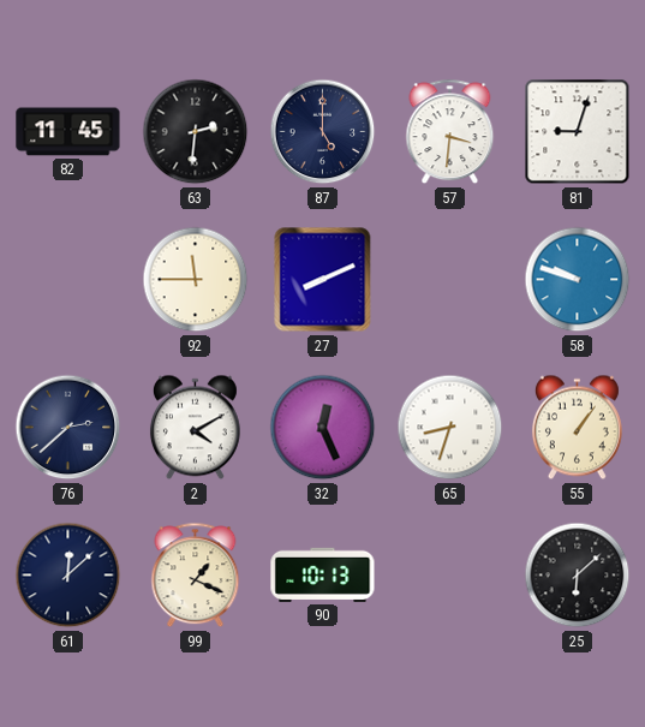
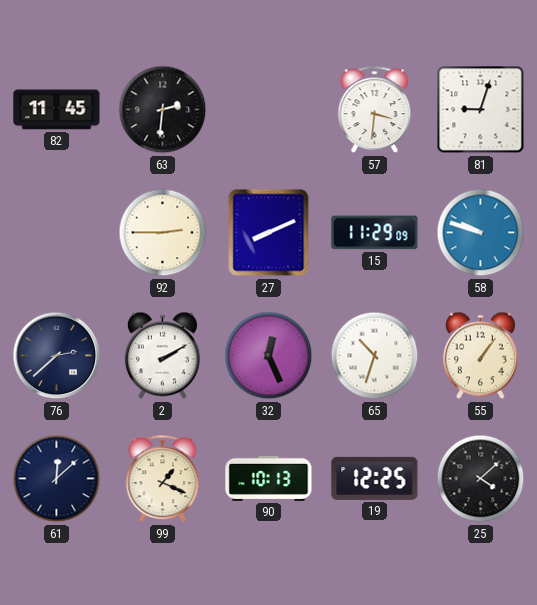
87: 5:00 -> none
92: 11:45 -> 2:45
15: none -> 11:29
2: 4:10 -> 2:10
65: 8:33 -> 10:33
19: none -> 12:25
25: 6:08 -> 4:08
